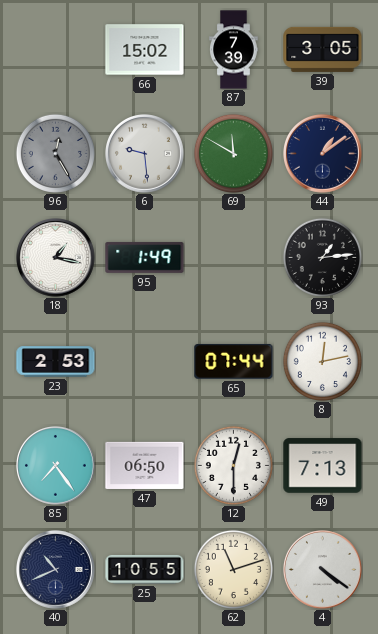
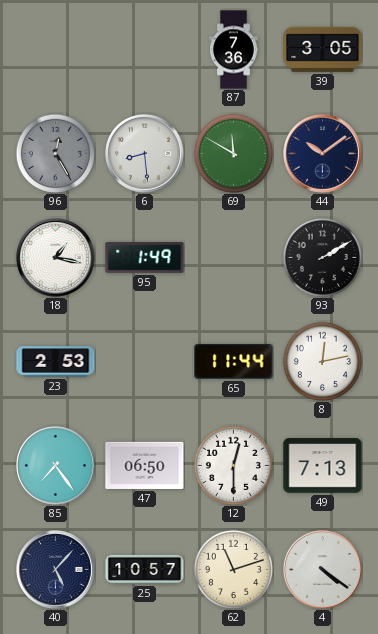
66: 15:02 -> none
87: 7:39 -> 7:36
6: 9:29 -> 8:29
44: 1:09 -> 10:09
93: 1:14 -> 2:10
65: 07:44 -> 11:44
40: 10:41 -> 5:07
25: 10:55 -> 10:57
